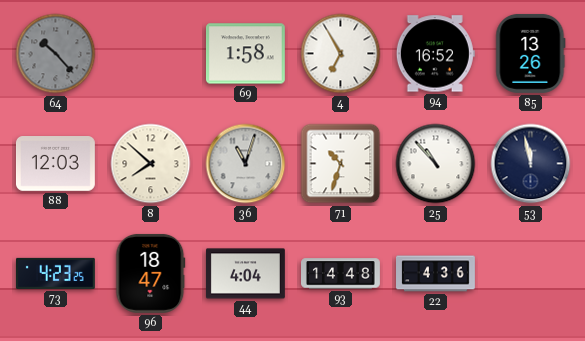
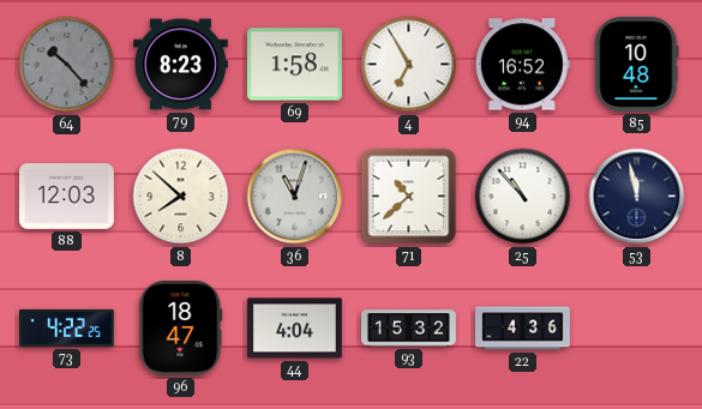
79: none -> 8:23
85: 13:26 -> 10:48
71: 10:33 -> 10:38
73: 4:23 -> 4:22
93: 14:48 -> 15:32
